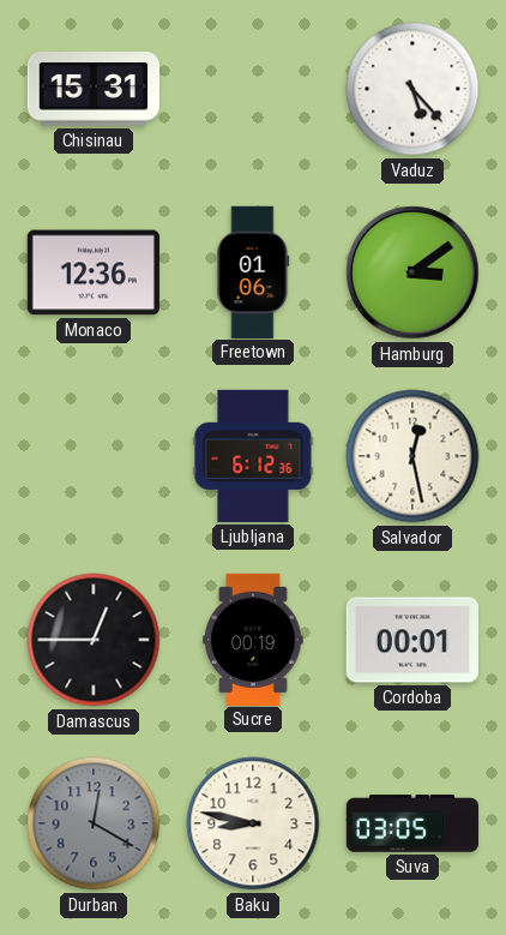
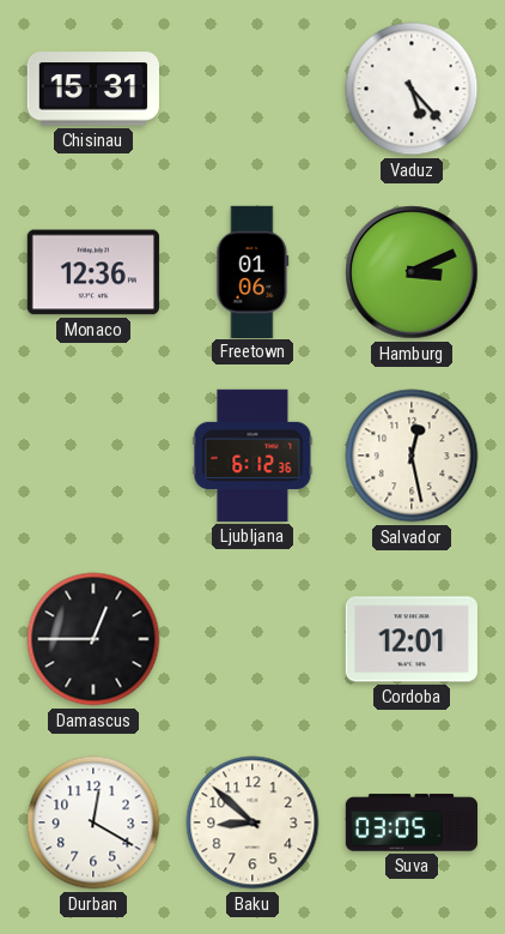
Hamburg: 3:09 -> 3:11
Sucre: 00:19 -> none
Cordoba: 00:01 -> 12:01
Durban dial: grey -> white
Baku: 8:47 -> 8:52
